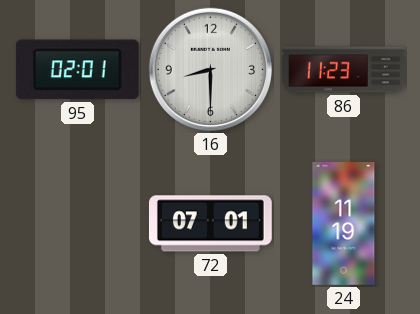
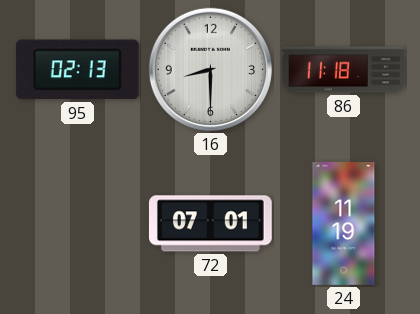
95: 02:01 -> 02:13
86: 11:23 -> 11:18
